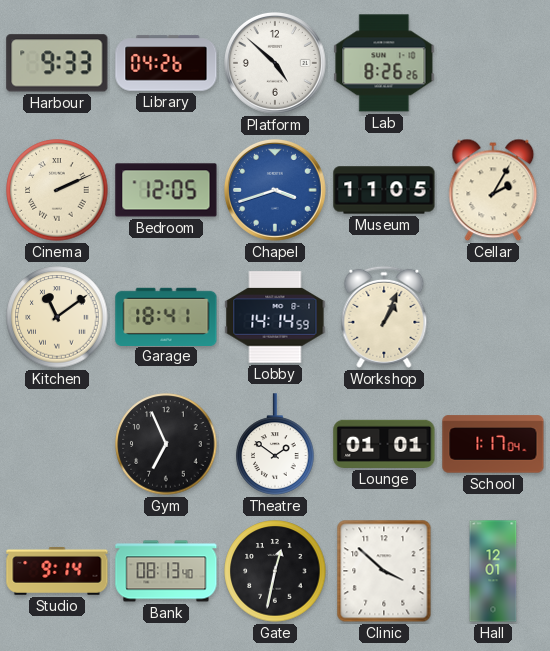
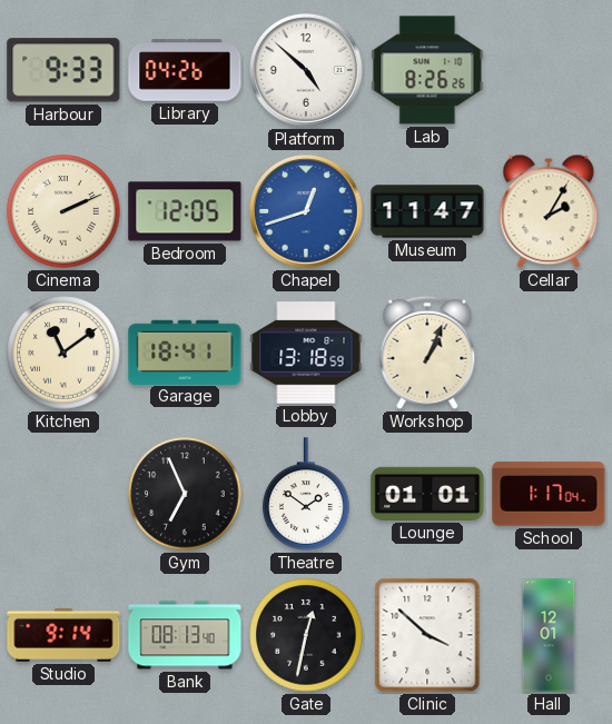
Chapel: 3:42 -> 12:42
Museum: 11:05 -> 11:47
Lobby: 14:14 -> 13:18
